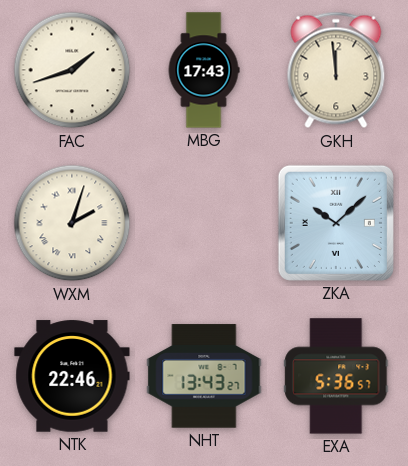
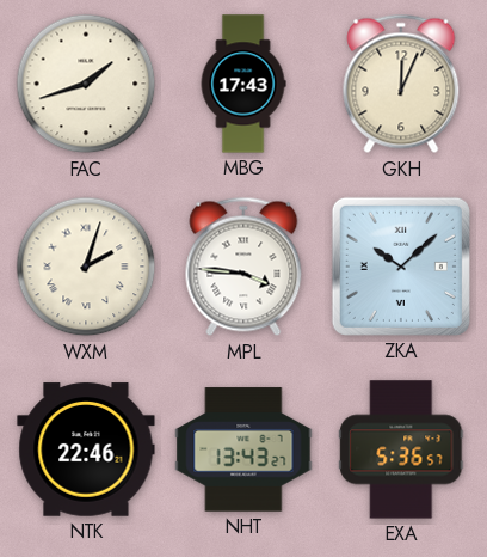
GKH: 11:59 -> 12:04
MPL: none -> 3:46
